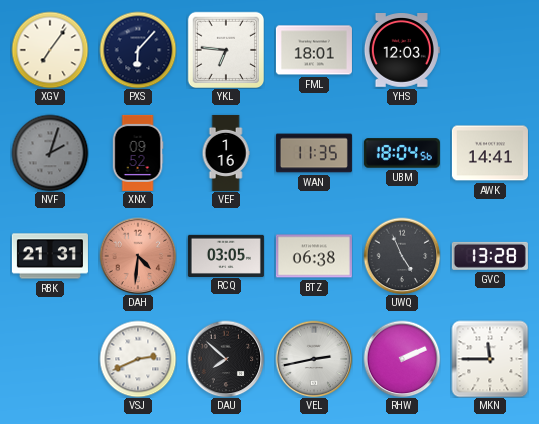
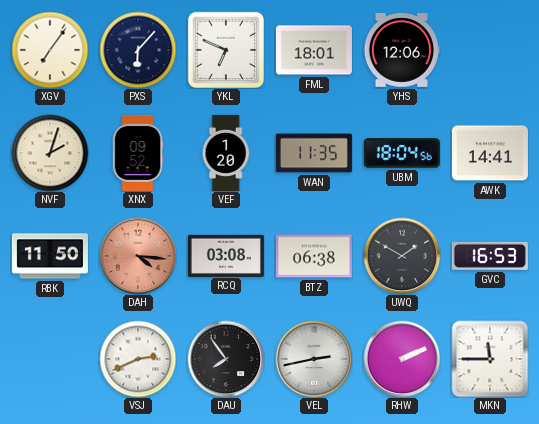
YKL: 6:46 -> 6:49
YHS: 12:03 -> 12:06
NVF dial: grey -> cream
VEF: 1:16 -> 1:20
RBK: 21:31 -> 11:50
DAH: 4:31 -> 4:16
RCQ: 03:05 -> 03:08
UWQ: 4:56 -> 1:50
GVC: 13:28 -> 16:53
DAU: 7:52 -> 7:54
